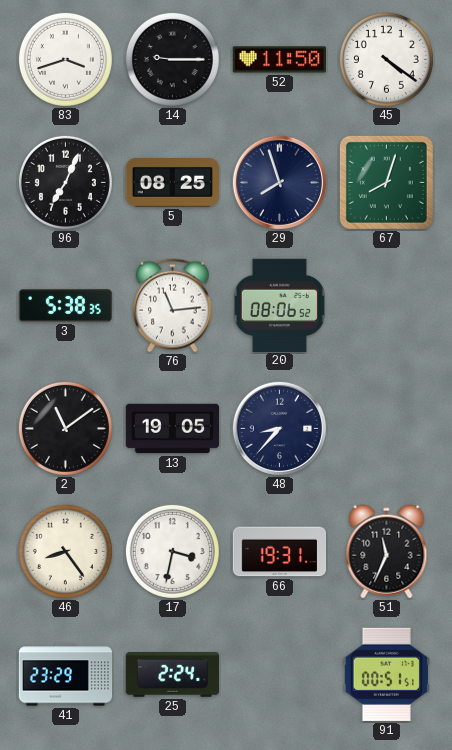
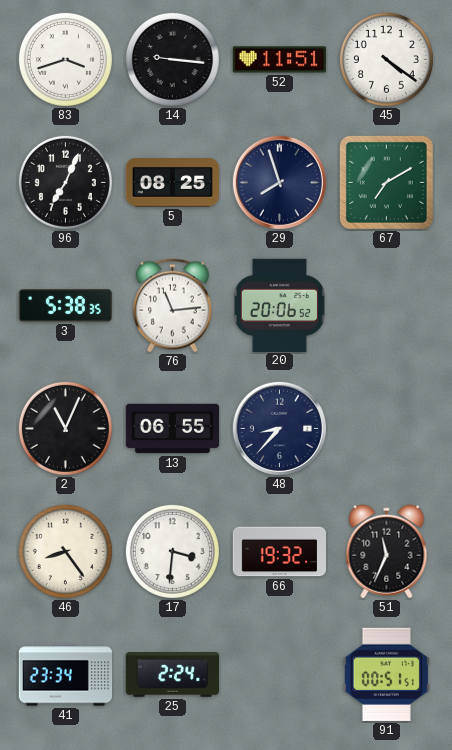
14: 9:15 -> 9:16
52: 11:50 -> 11:51
67: 8:03 -> 7:10
20: 08:06 -> 20:06
2: 11:09 -> 11:04
13: 19:05 -> 06:55
17: 3:32 -> 3:31
66: 19:31 -> 19:32
41: 23:29 -> 23:34
